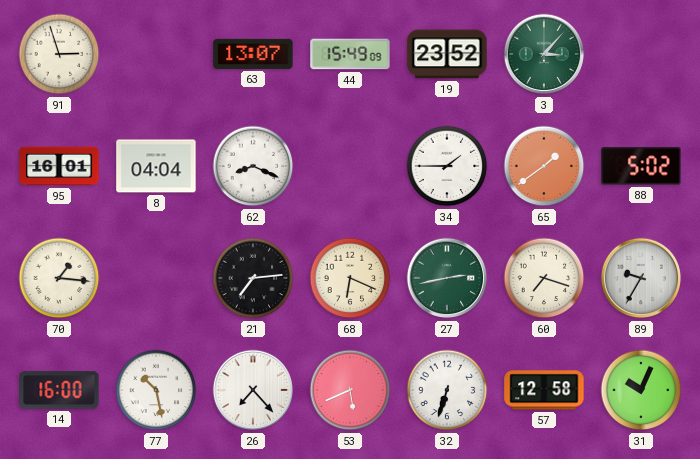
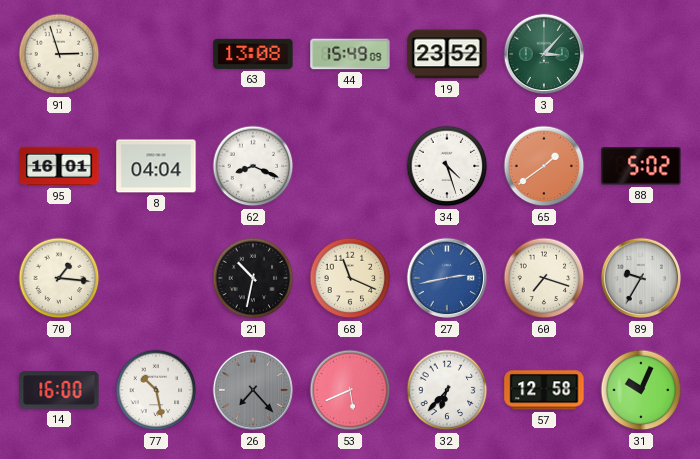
63: 13:07 -> 13:08
34: 1:45 -> 4:27
21: 7:14 -> 10:32
68: 6:19 -> 11:19
27 dial: green -> blue
26 dial: white -> grey
32: 6:33 -> 6:37
